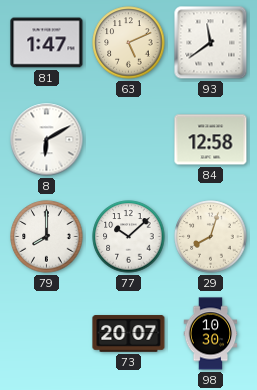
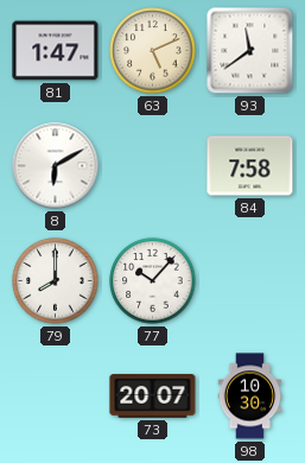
84: 12:58 -> 7:58
77: 10:08 -> 10:07
29: 8:03 -> none
